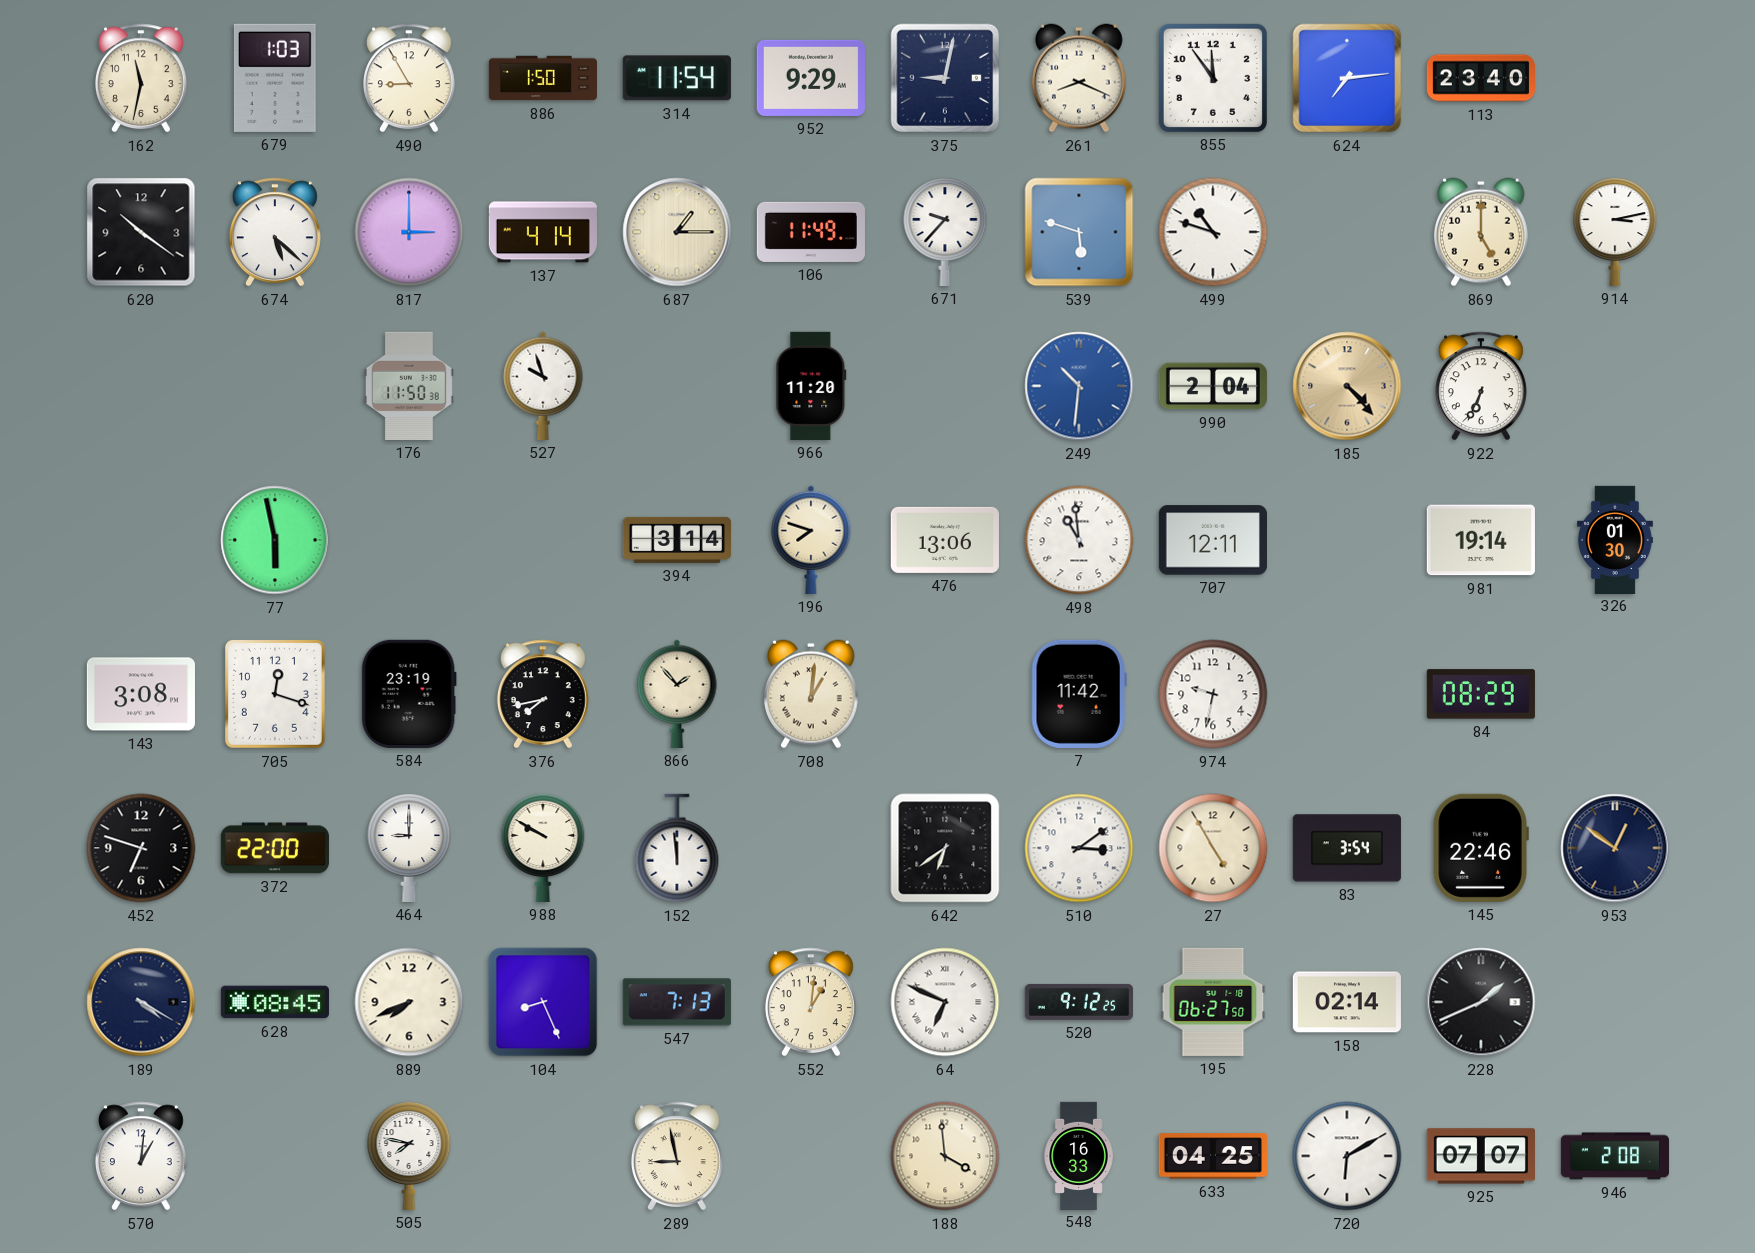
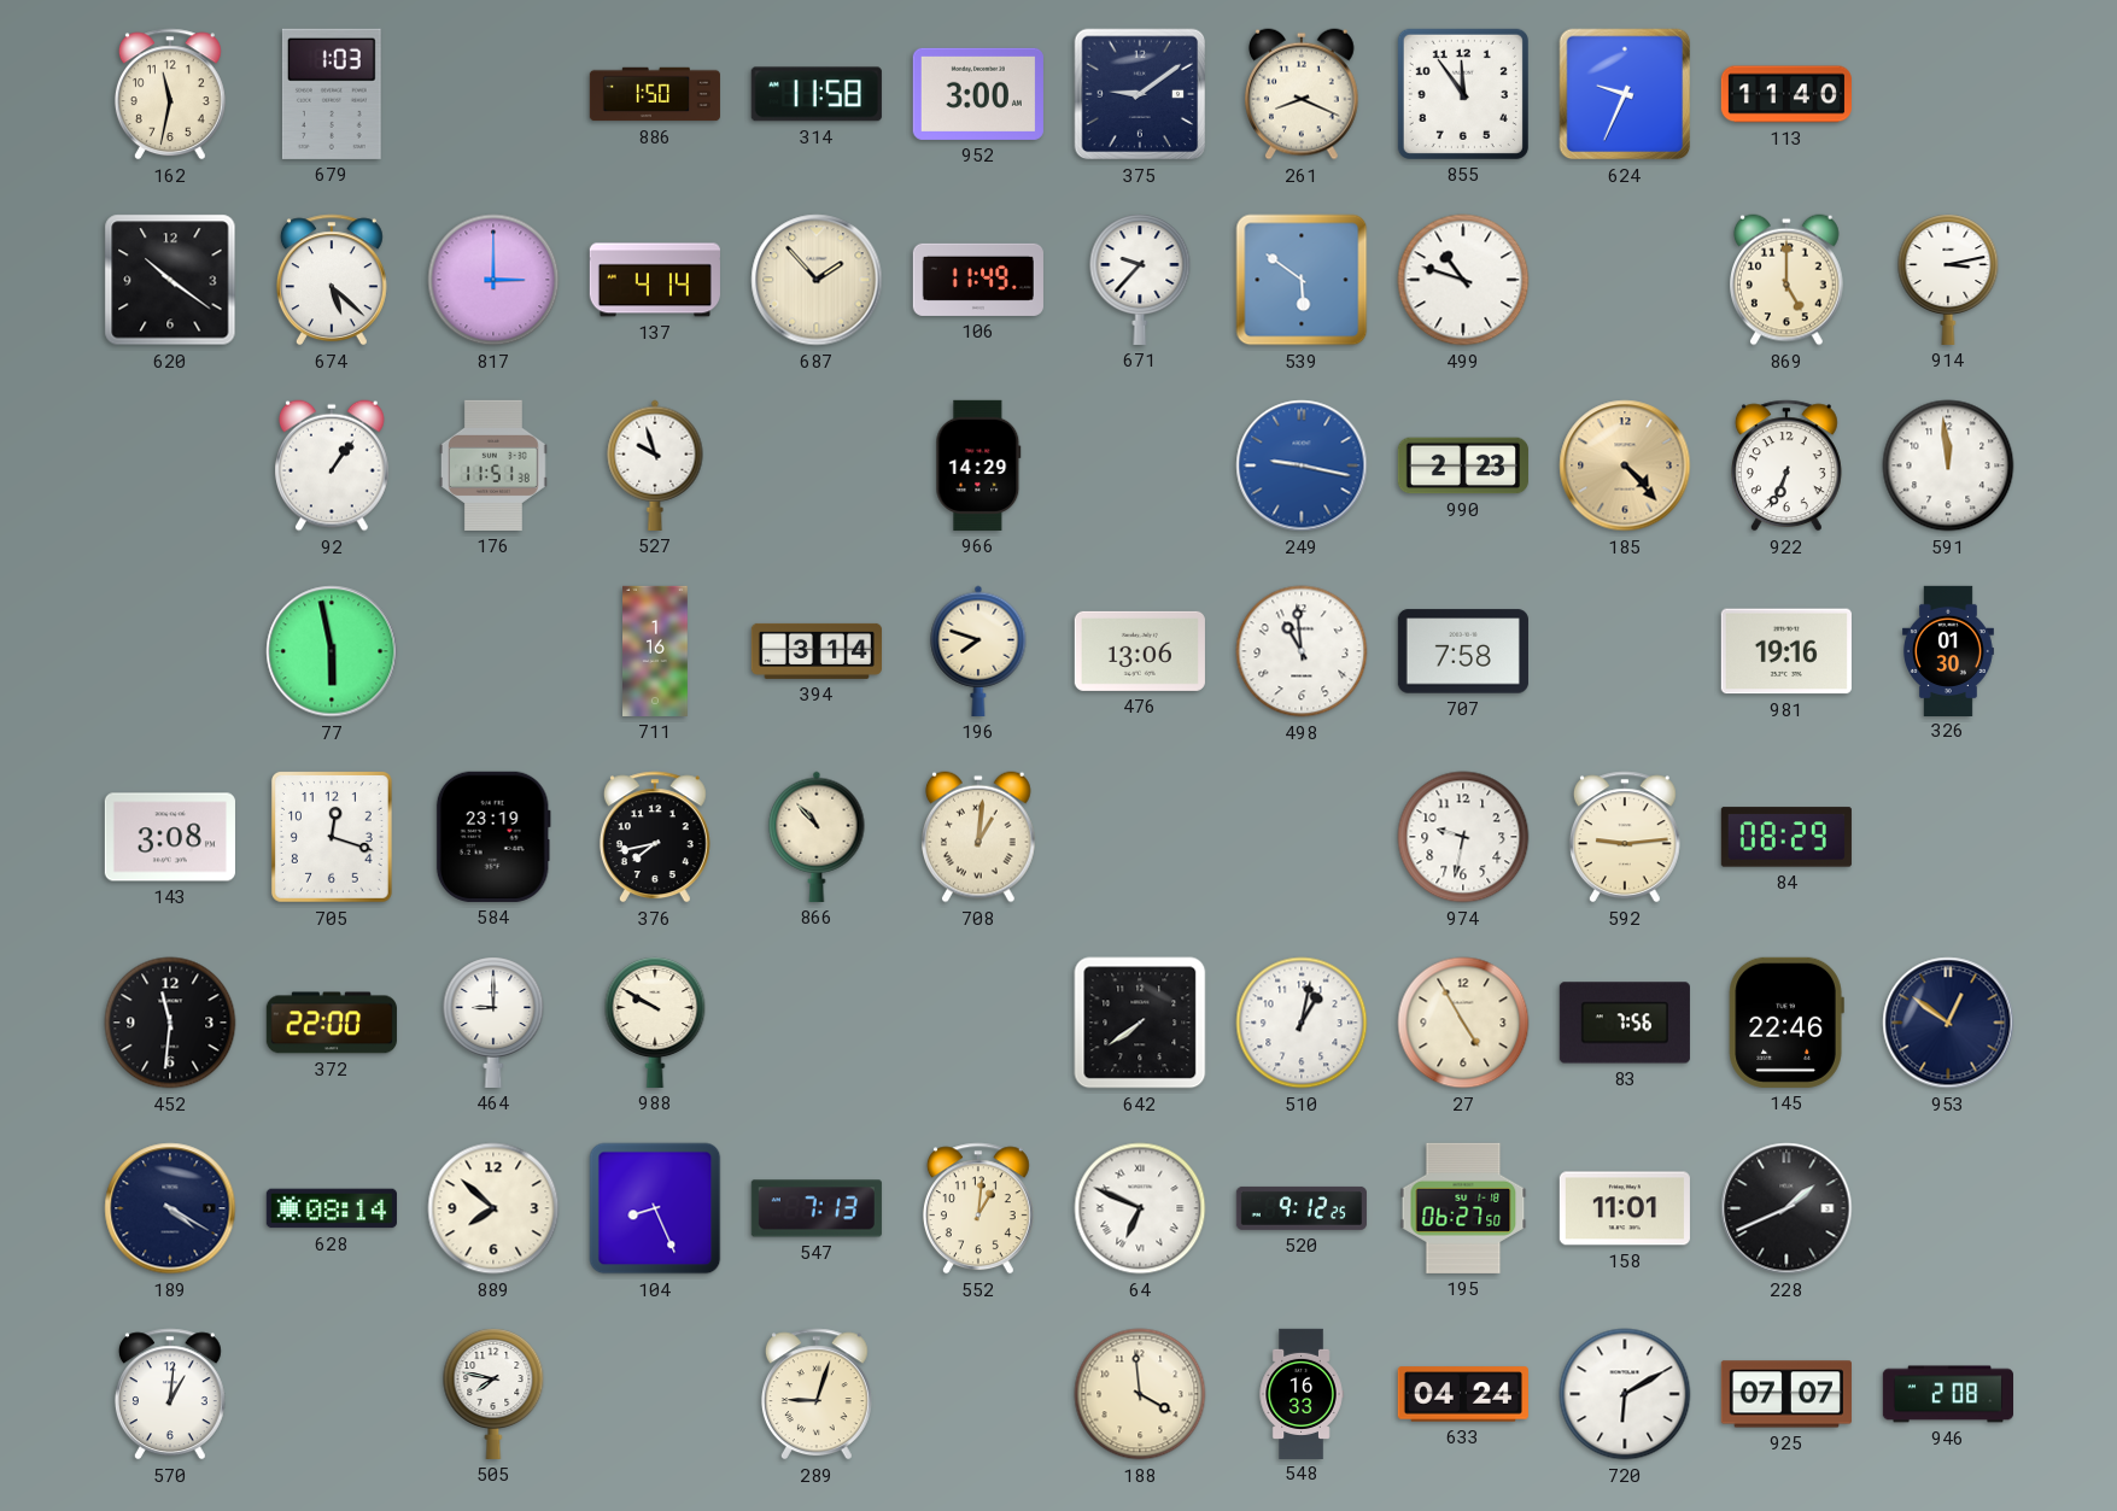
490: 8:55 -> none
314: 11:54 -> 11:58
952: 9:29 -> 3:00
375: 9:02 -> 9:09
624: 7:14 -> 9:34
113: 23:40 -> 11:40
687: 1:15 -> 1:53
539: 5:48 -> 5:51
92: none -> 1:06
176: 11:50 -> 11:51
966: 11:20 -> 14:29
249: 10:31 -> 9:17
990: 2:04 -> 2:23
591: none -> 11:59
711: none -> 1:16
707: 12:11 -> 7:58
981: 19:14 -> 19:16
866: 1:53 -> 10:53
7: 11:42 -> none
592: none -> 9:14
452: 6:48 -> 11:31
152: 11:59 -> none
642: 6:39 -> 7:39
510: 3:09 -> 1:02
83: 3:54 -> 7:56
628: 08:45 -> 08:14
889: 7:41 -> 7:52
158: 02:14 -> 11:01
289: 8:58 -> 9:03
633: 04:25 -> 04:24
